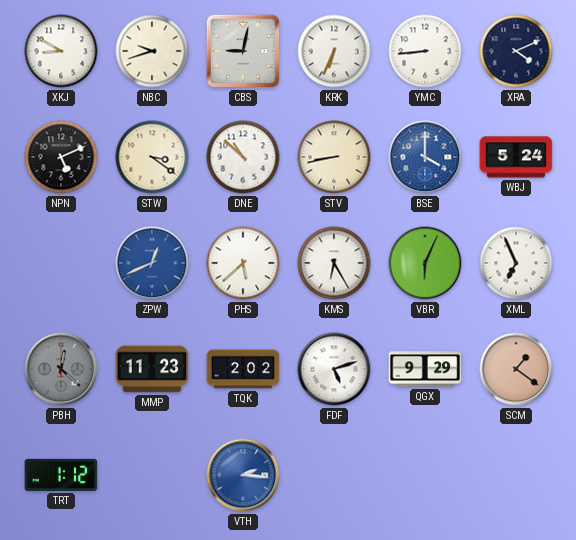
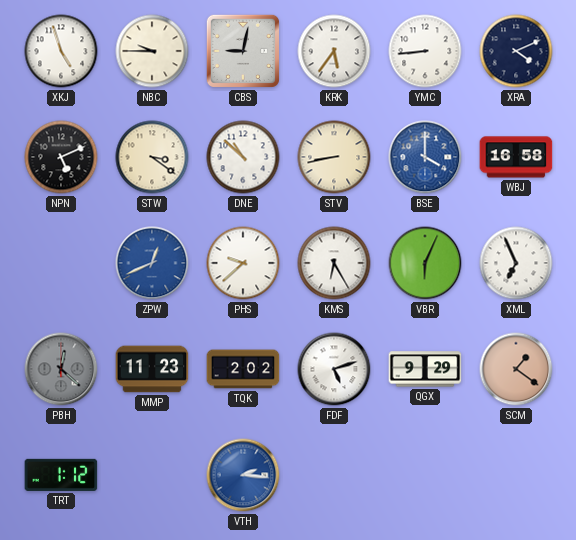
XKJ: 8:50 -> 4:57
NBC: 9:42 -> 9:45
KRK: 6:34 -> 5:36
WBJ: 5:24 -> 16:58
PHS: 5:38 -> 9:38
